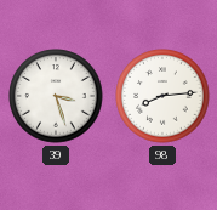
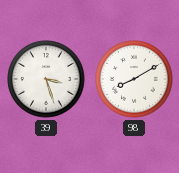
98: 8:14 -> 8:10
